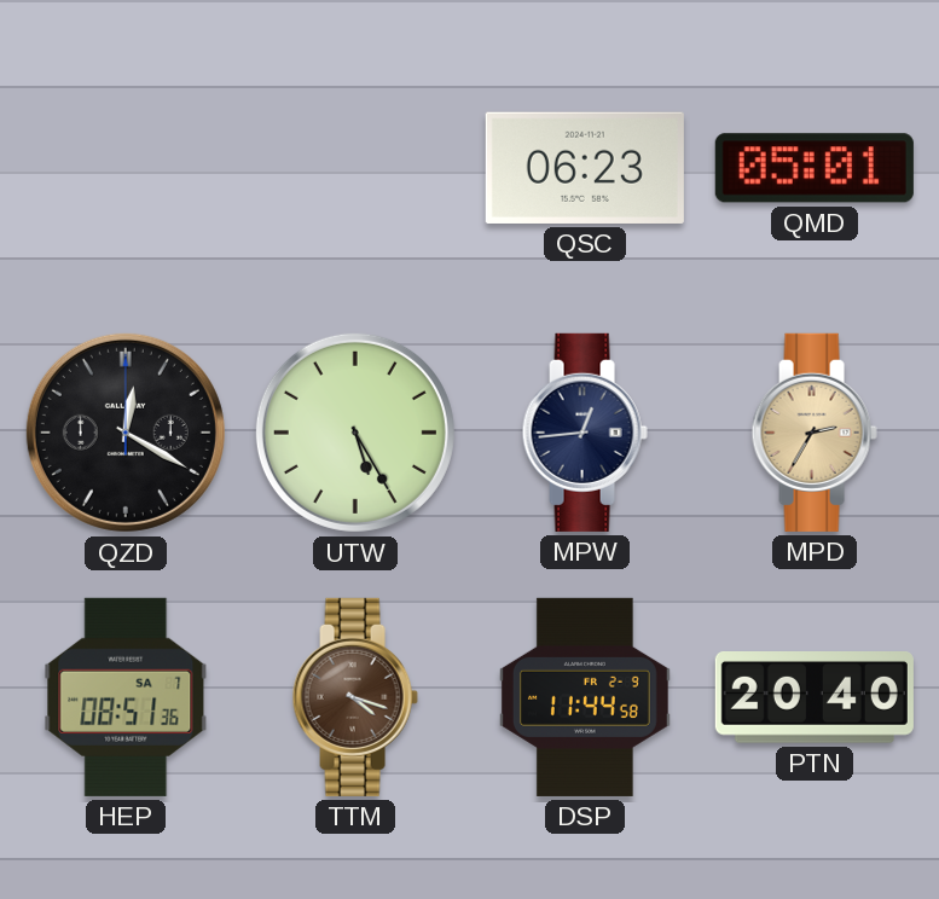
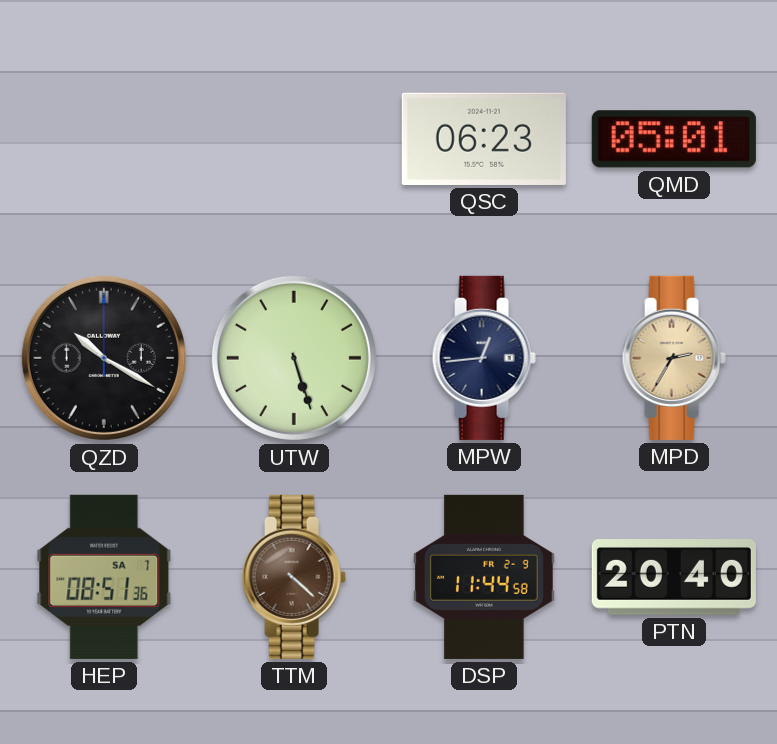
QZD: 12:20 -> 10:20
UTW: 5:25 -> 5:27
TTM: 4:18 -> 4:22
